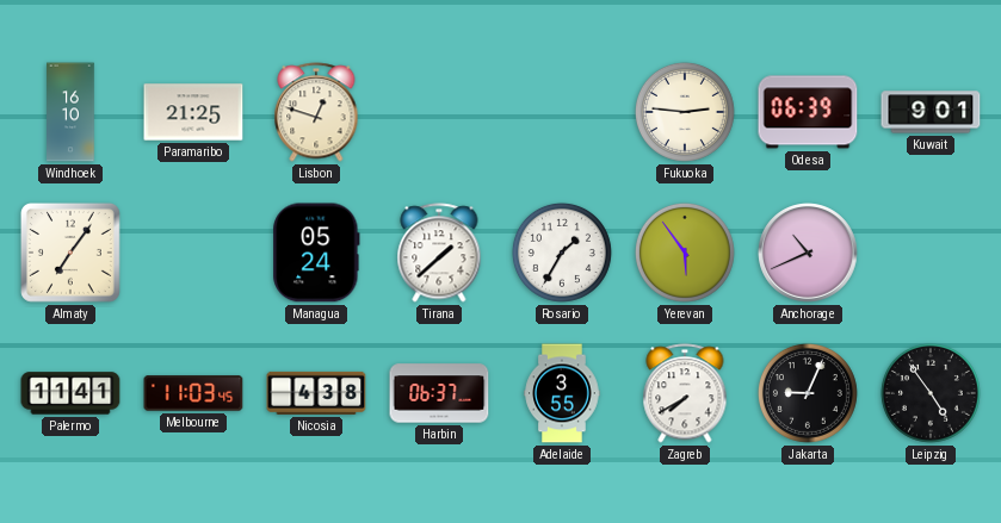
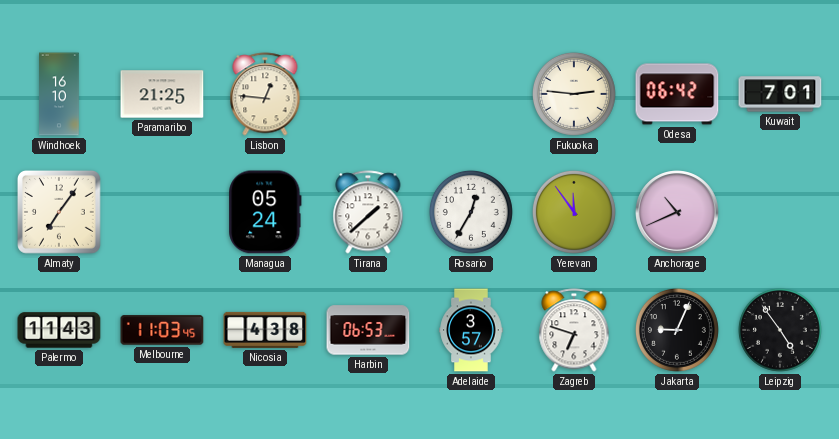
Lisbon: 12:48 -> 12:46
Odesa: 06:39 -> 06:42
Kuwait: 9:01 -> 7:01
Rosario: 1:35 -> 12:35
Yerevan: 5:54 -> 11:54
Palermo: 11:41 -> 11:43
Harbin: 06:37 -> 06:53
Adelaide: 3:55 -> 3:57
Zagreb: 7:40 -> 6:48
